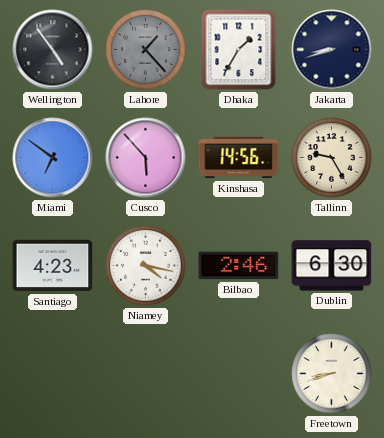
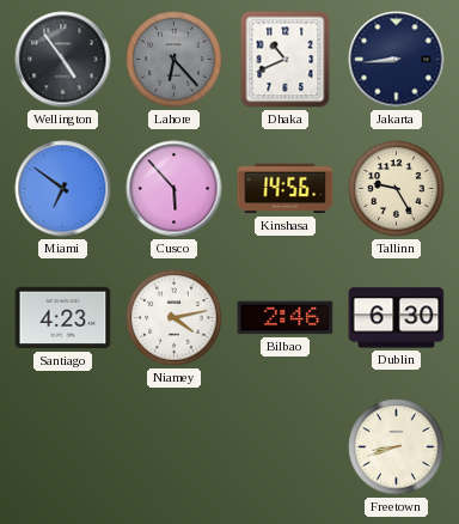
Lahore: 1:23 -> 6:23
Dhaka: 1:35 -> 10:41
Jakarta: 8:42 -> 8:44
Niamey: 4:17 -> 4:13
